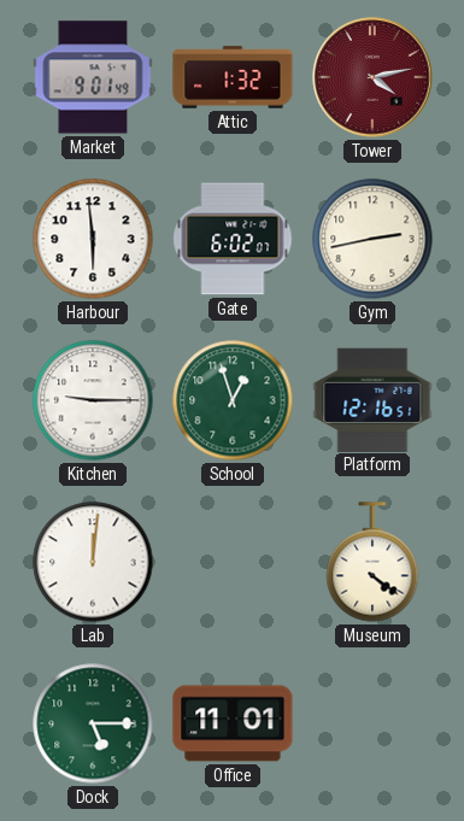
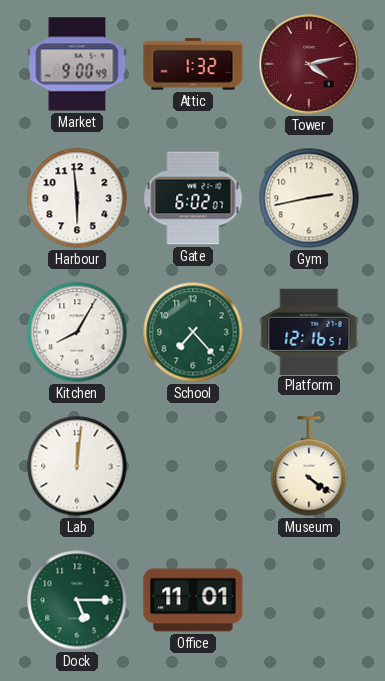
Market: 9:01 -> 9:00
Kitchen: 9:15 -> 8:05
School: 12:57 -> 7:23
